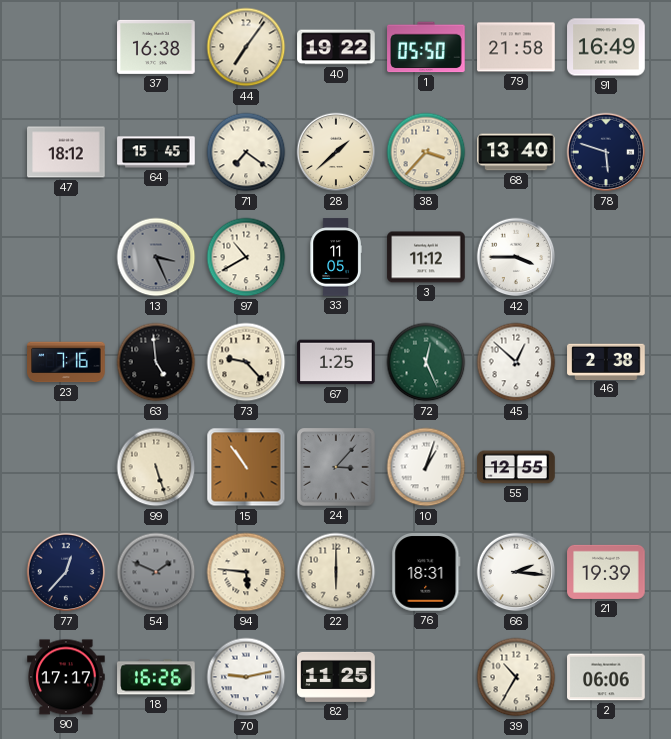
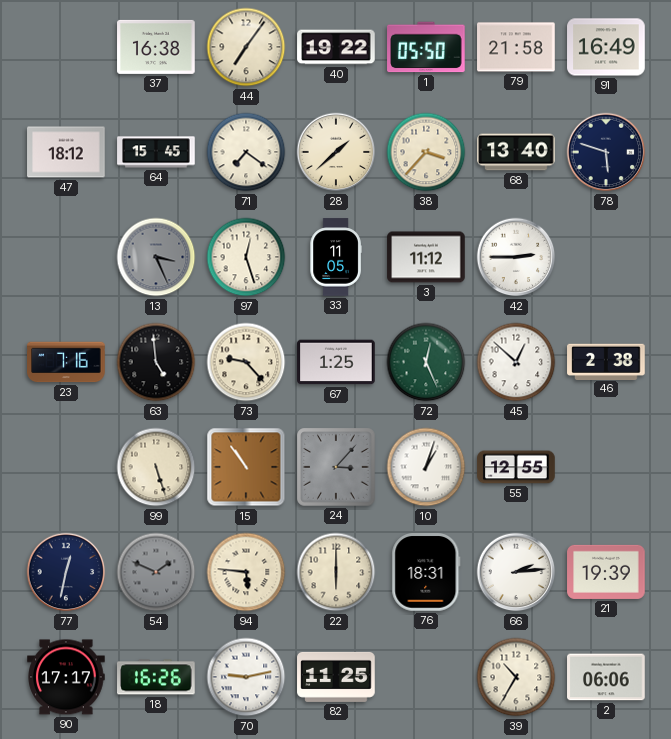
97: 10:40 -> 12:27
42: 3:45 -> 2:45
77: 12:37 -> 12:32
66: 2:16 -> 2:14
